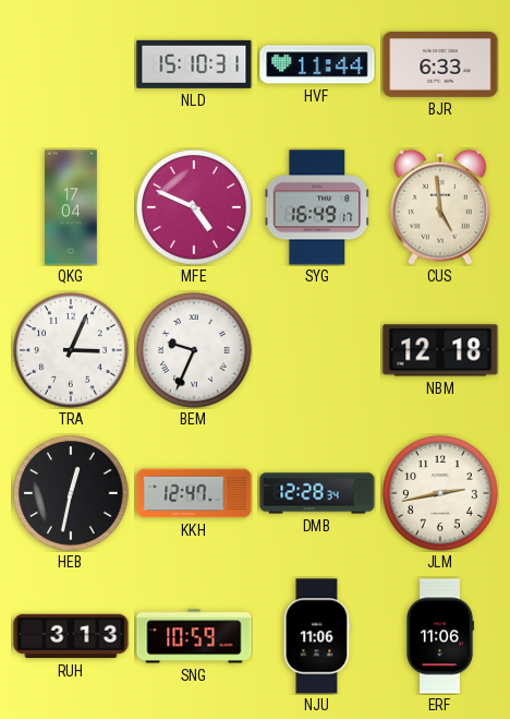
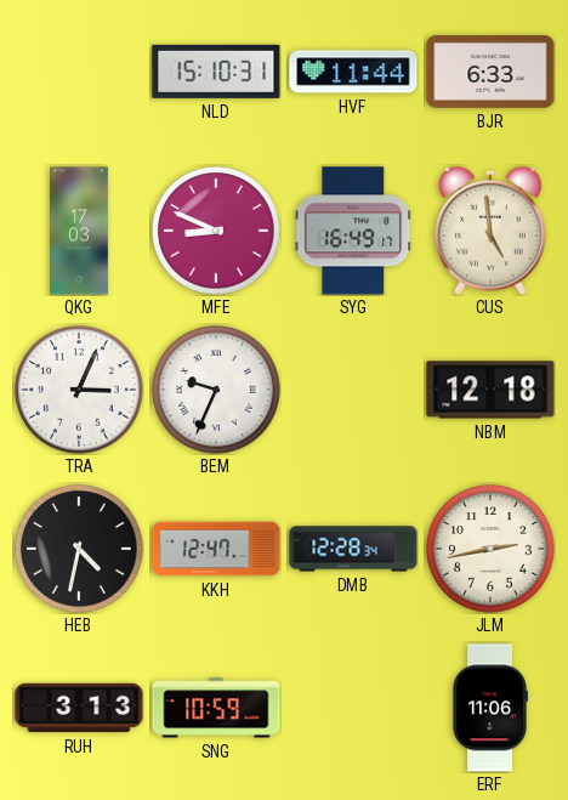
QKG: 17:04 -> 17:03
MFE: 4:49 -> 8:49
HEB: 12:32 -> 4:32
NJU: 11:06 -> none
